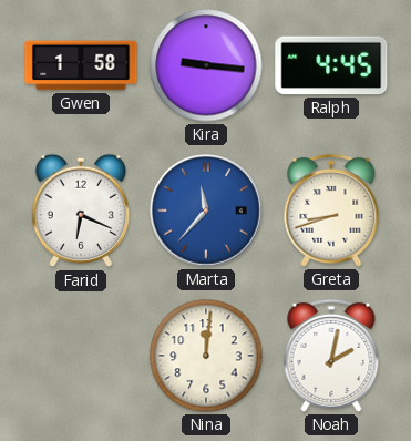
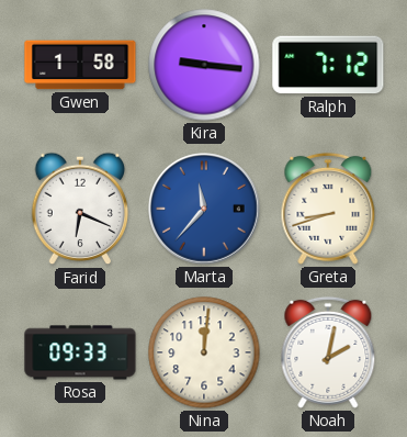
Ralph: 4:45 -> 7:12
Rosa: none -> 09:33
